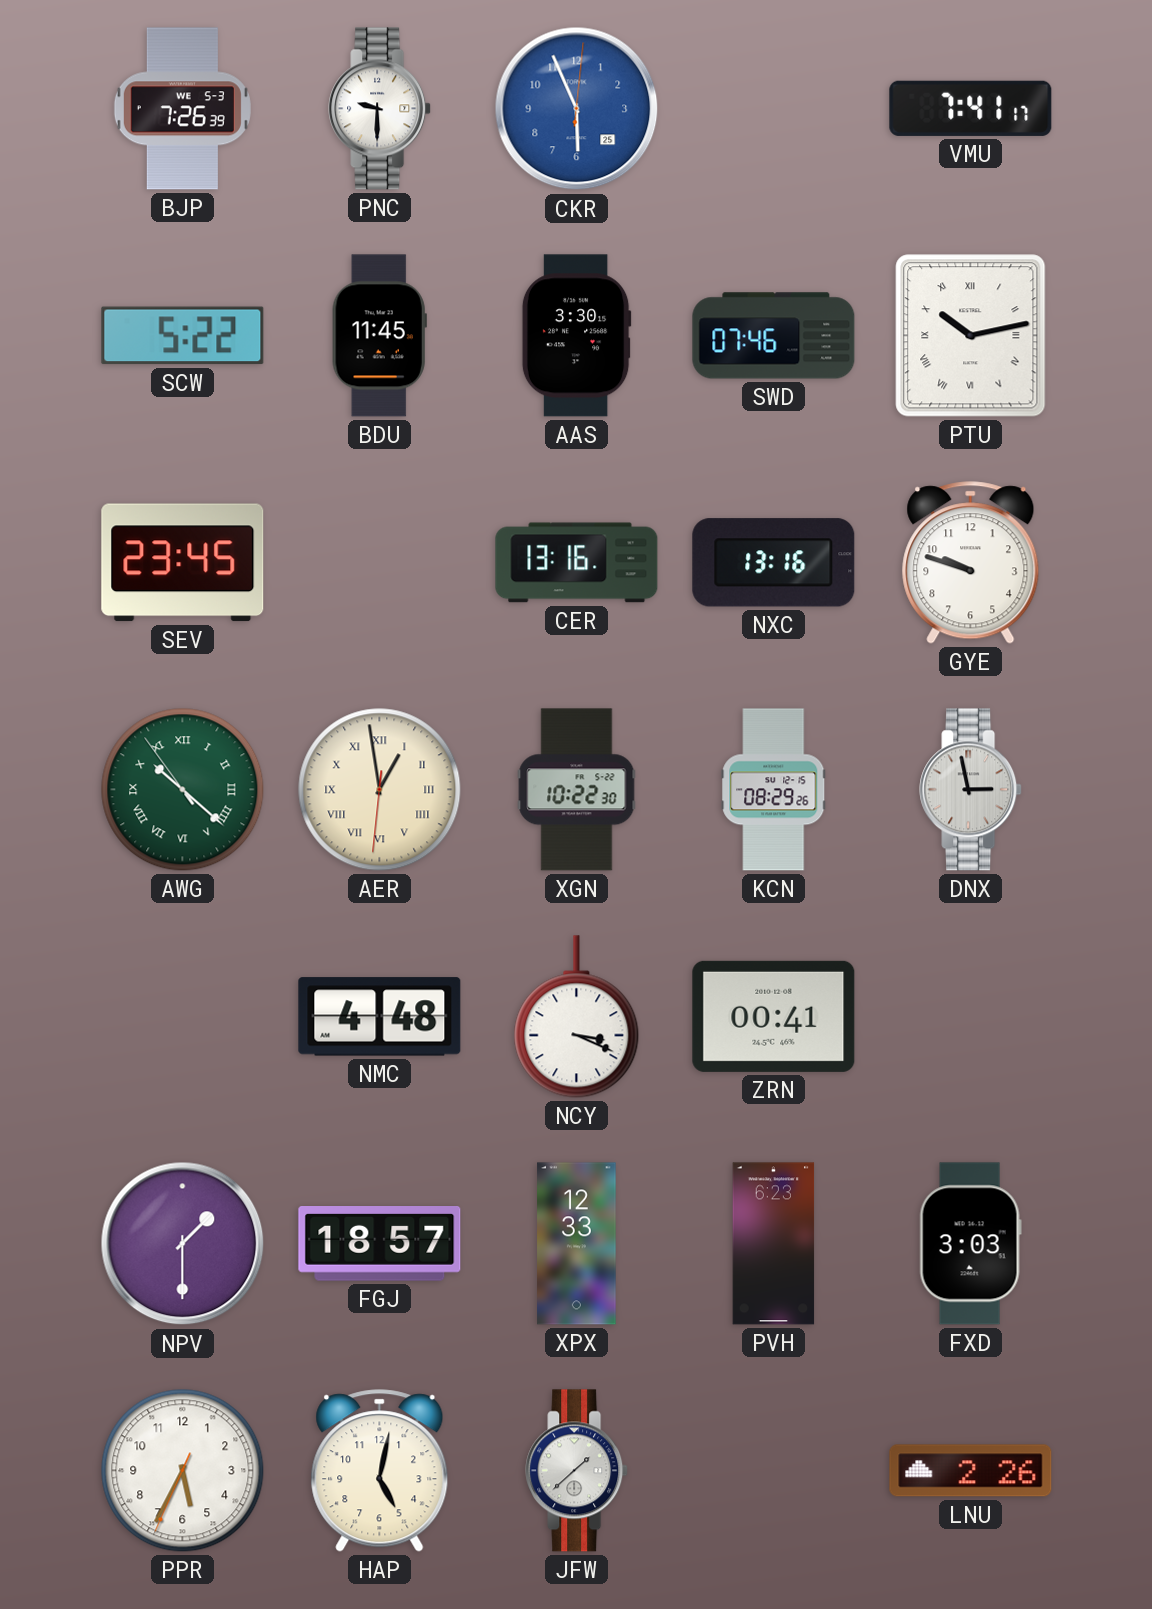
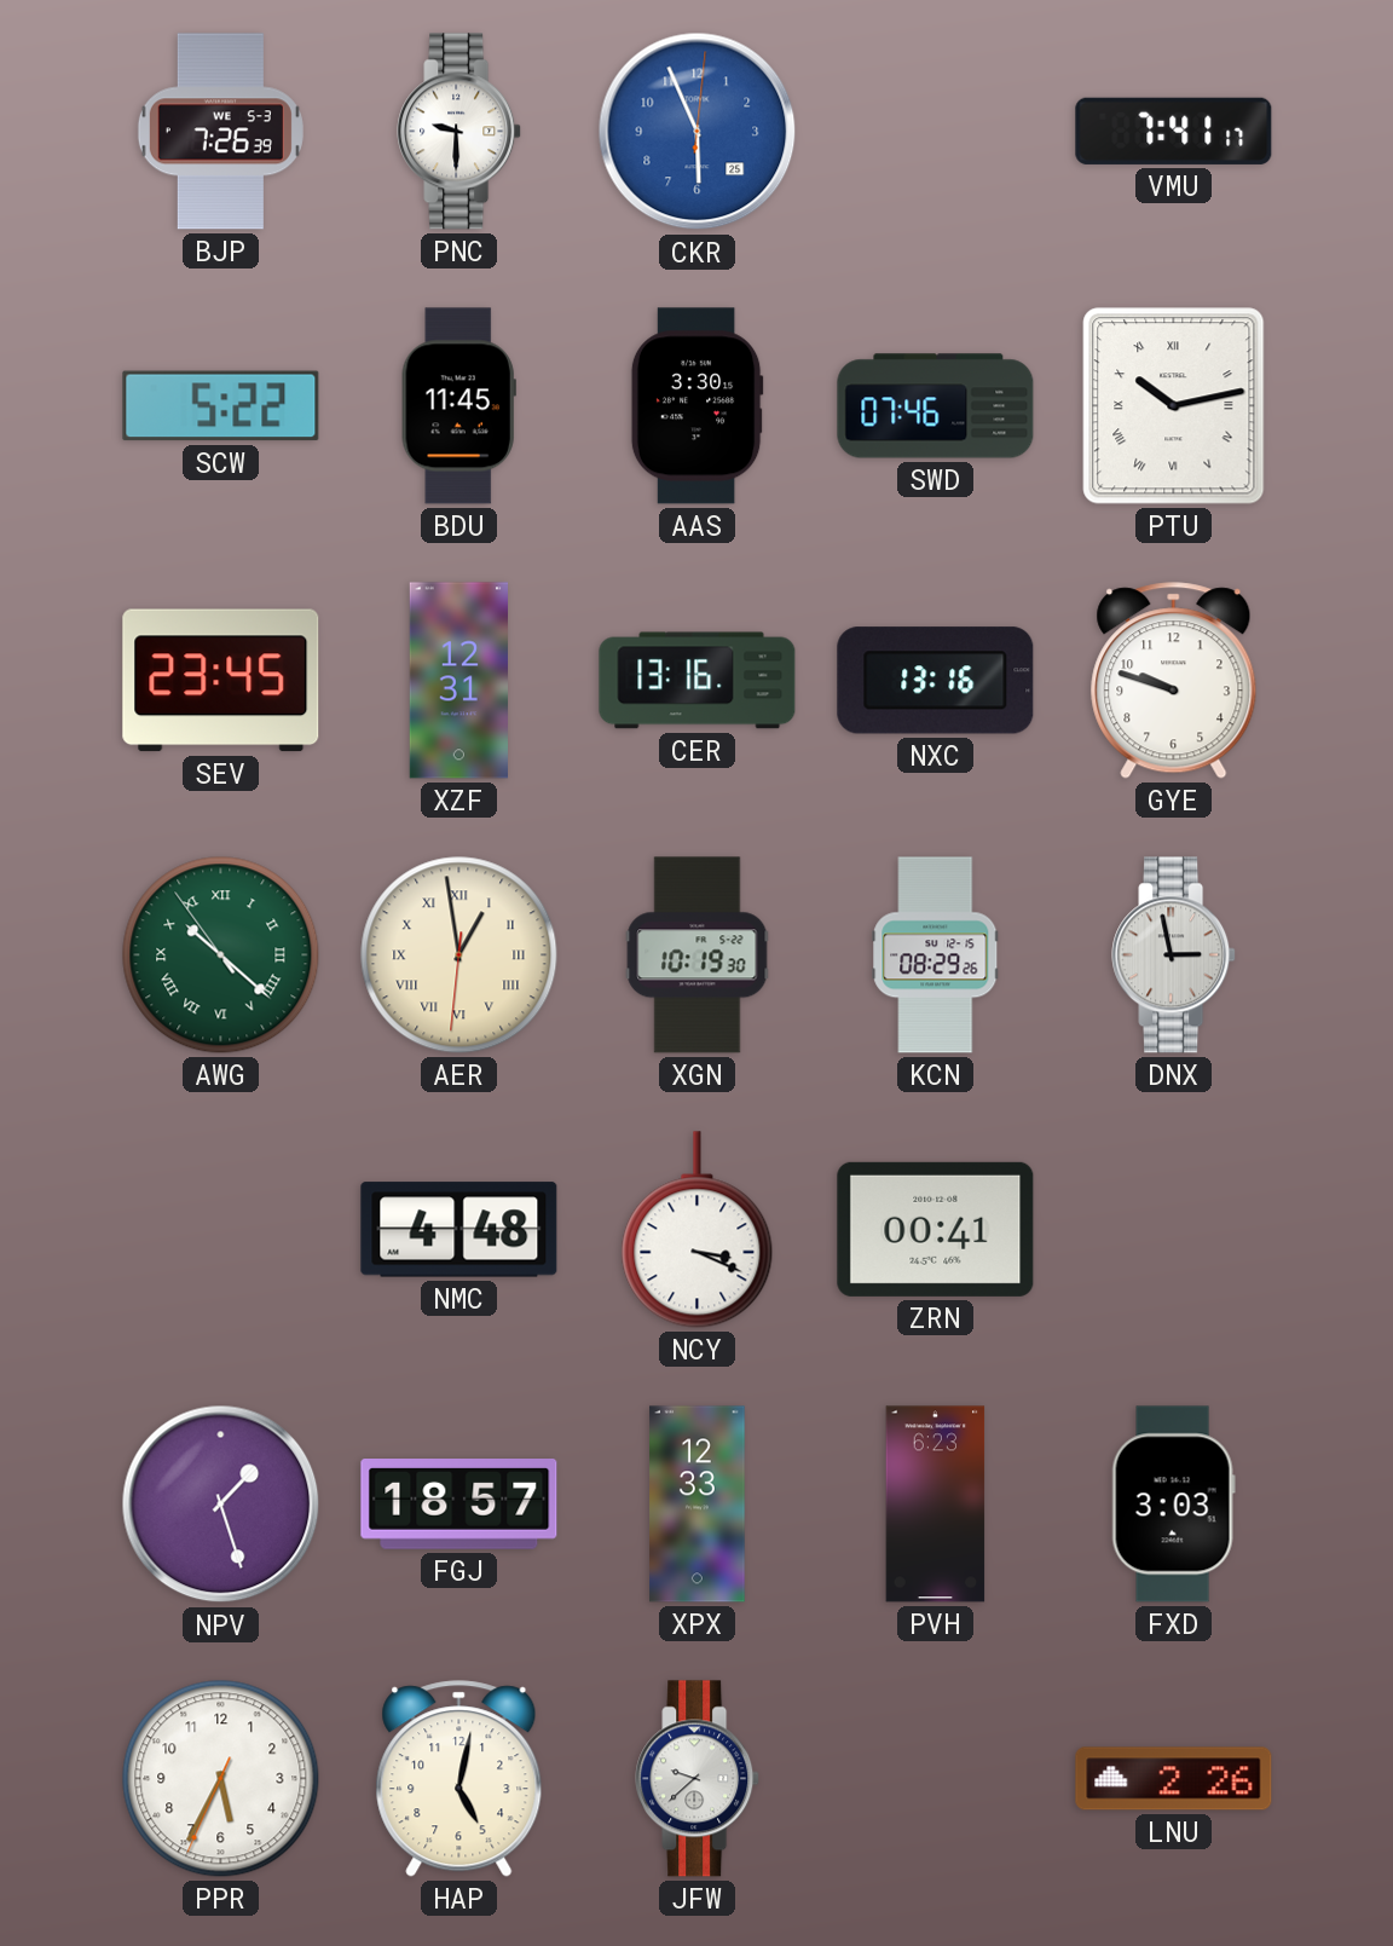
XZF: none -> 12:31
XGN: 10:22 -> 10:19
NPV: 1:30 -> 1:27
JFW: 1:38 -> 9:38
